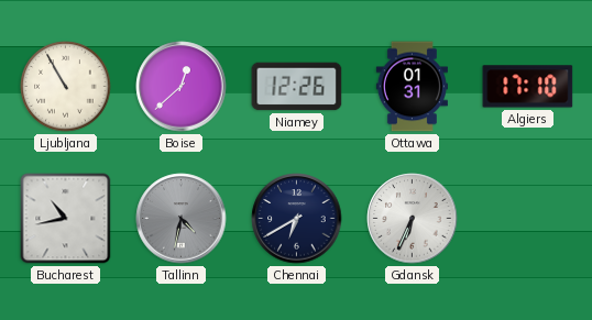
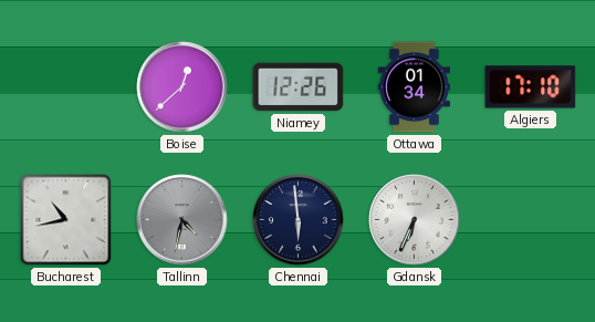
Ljubljana: 10:55 -> none
Ottawa: 01:31 -> 01:34
Chennai: 6:40 -> 5:59
